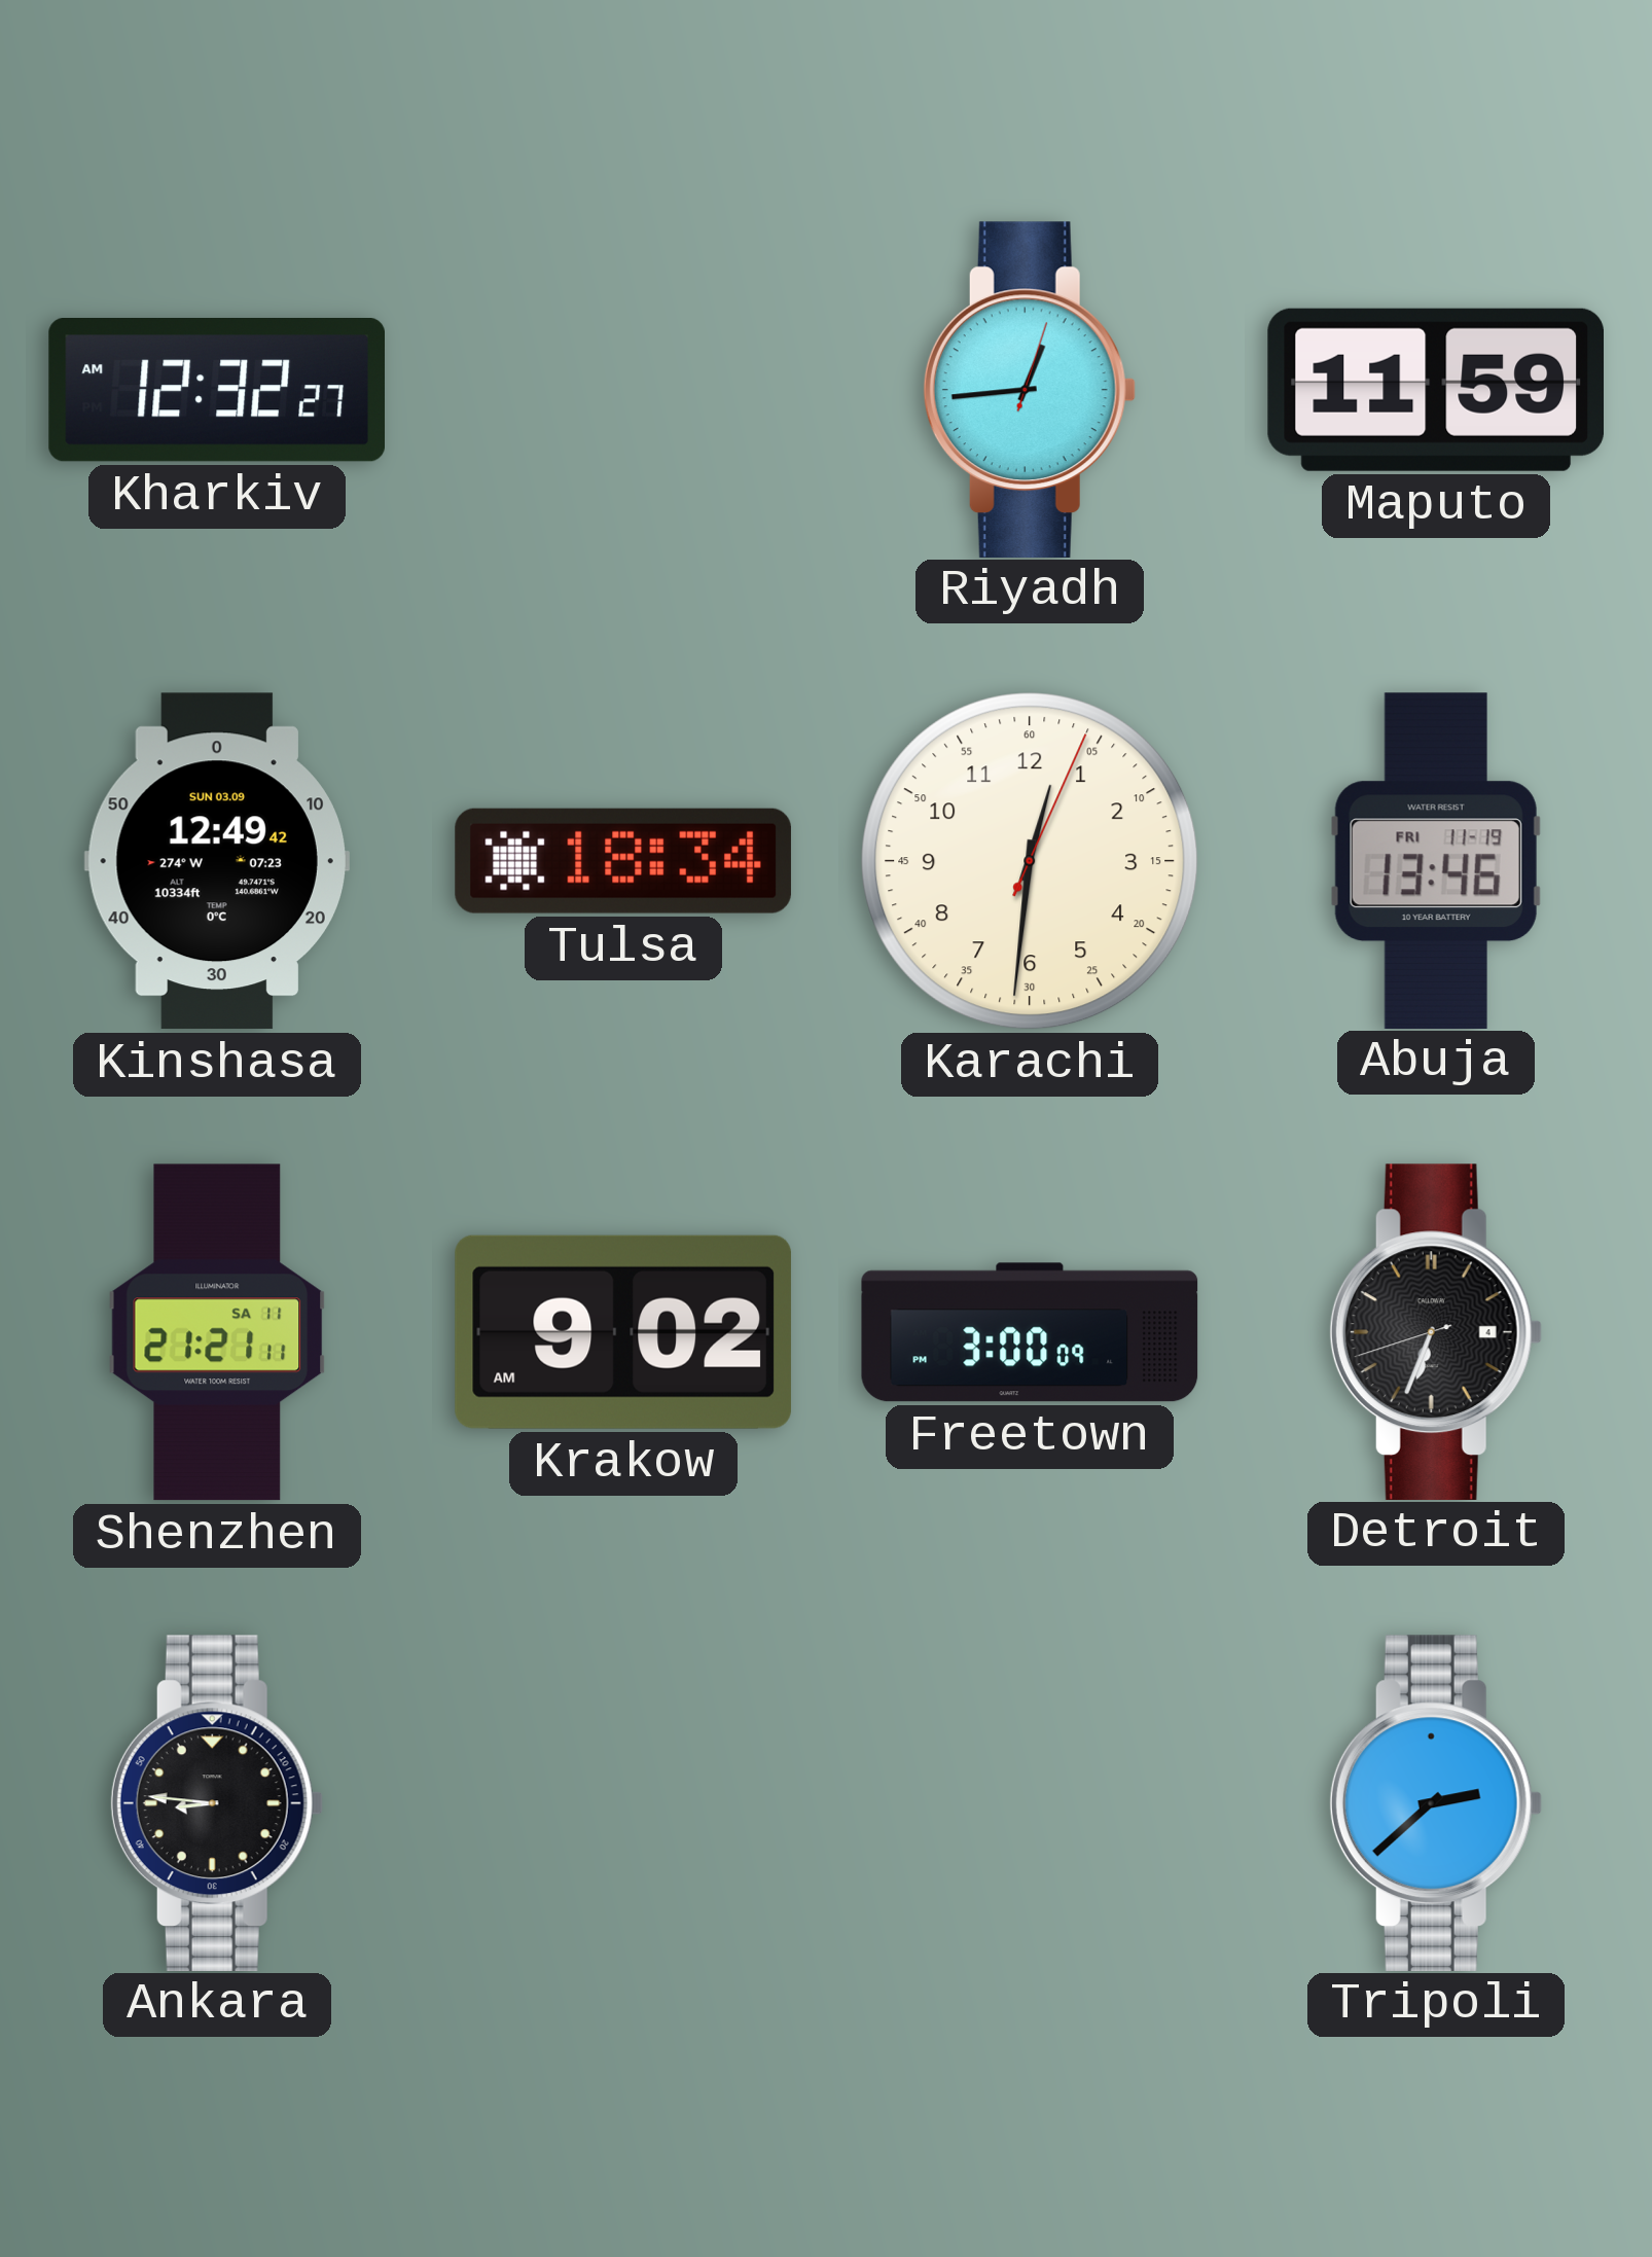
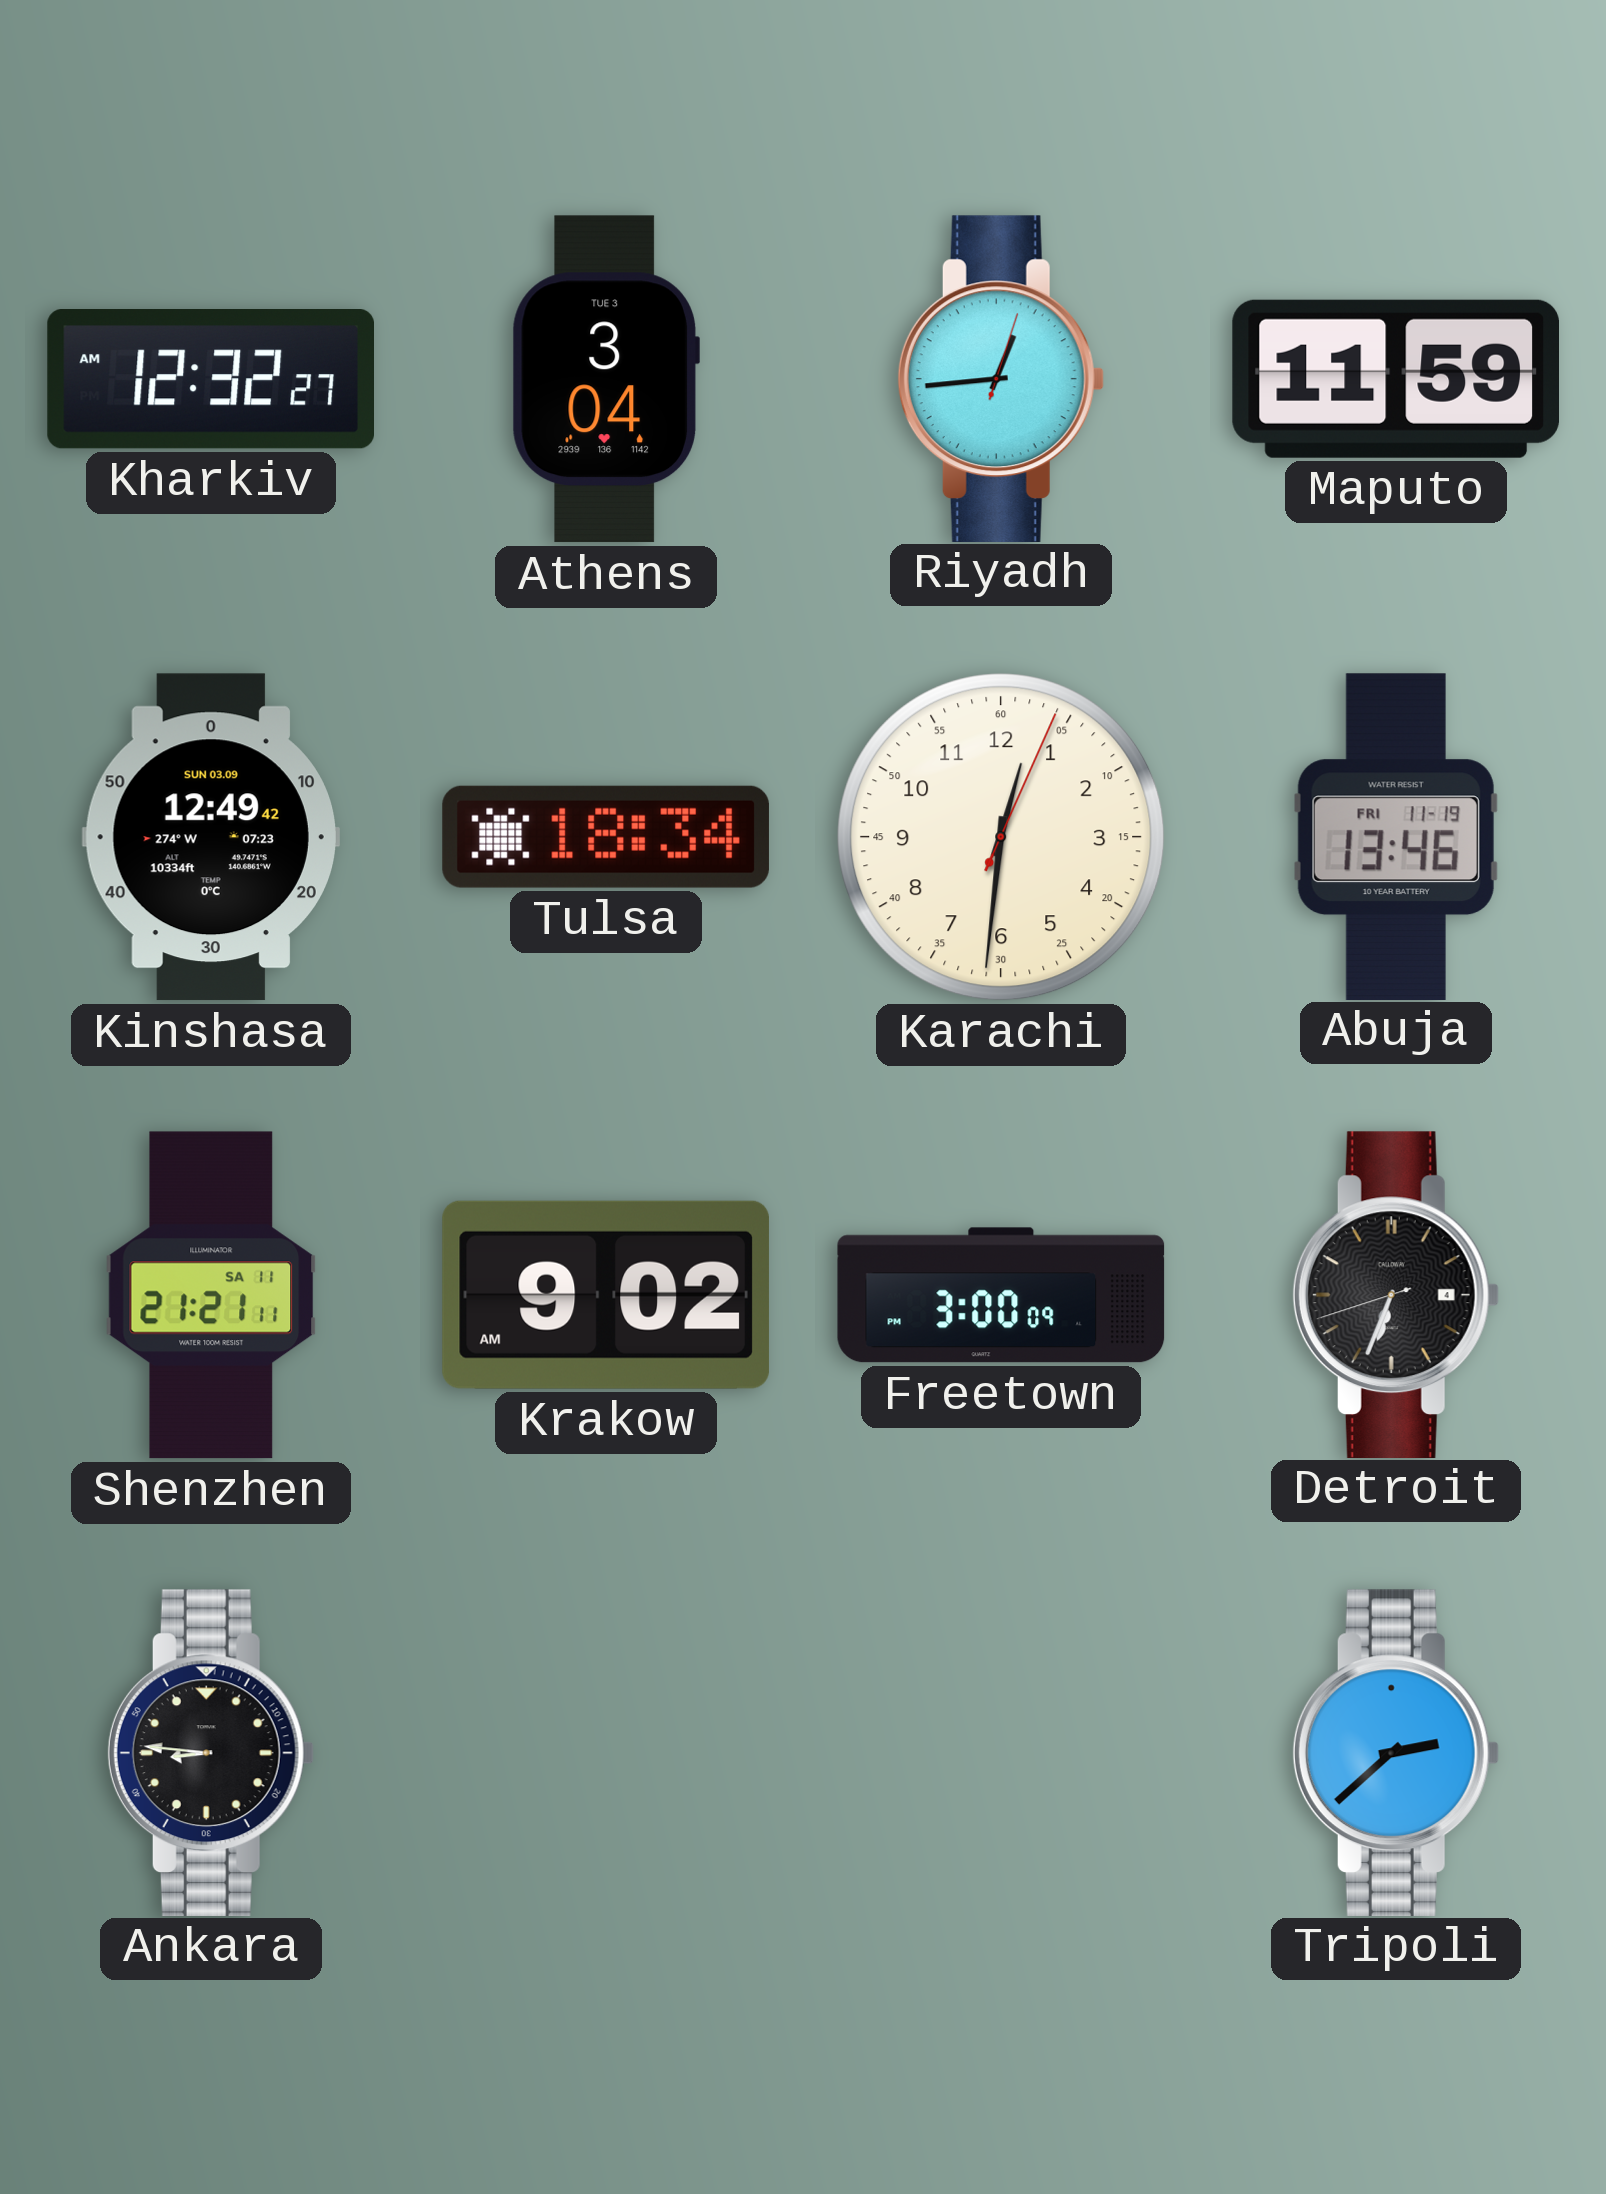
Athens: none -> 3:04
